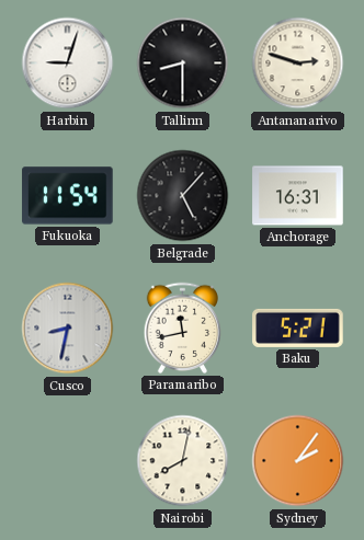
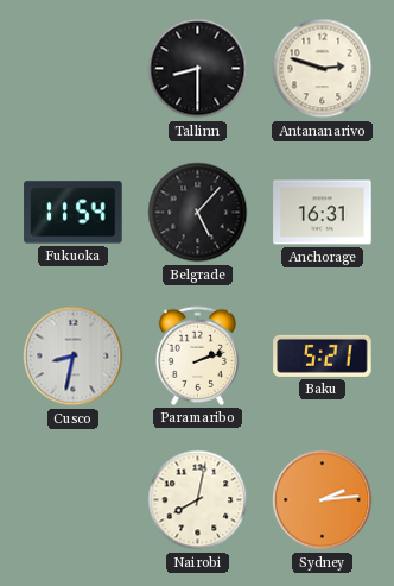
Harbin: 9:03 -> none
Paramaribo: 11:43 -> 2:12
Sydney: 2:06 -> 2:14
